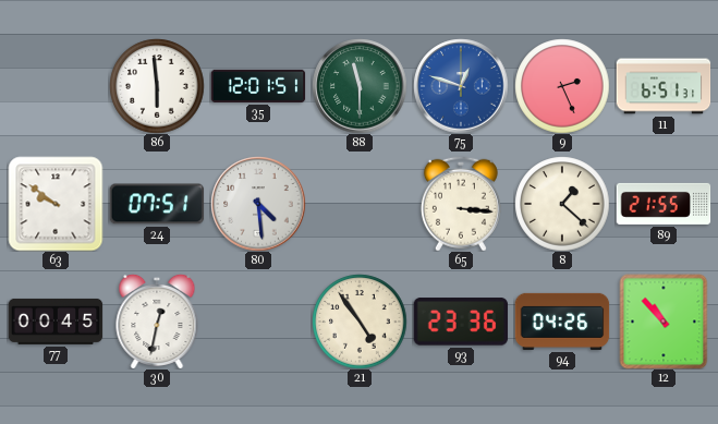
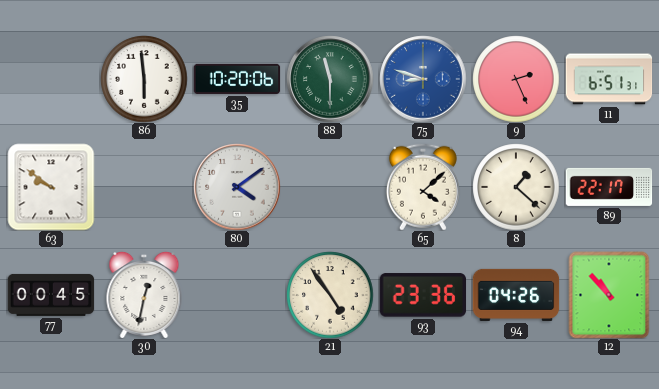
35: 12:01 -> 10:20
75: 12:48 -> 8:48
24: 07:51 -> none
80: 4:29 -> 4:09
65: 3:16 -> 4:08
89: 21:55 -> 22:17
